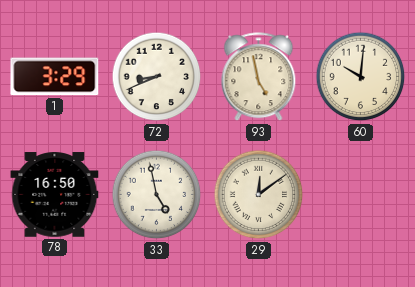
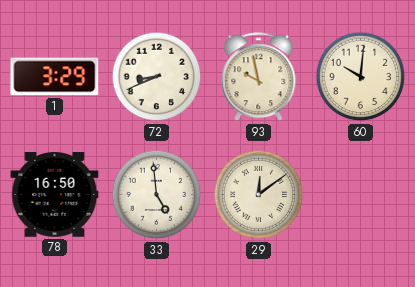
93: 4:58 -> 9:58
33: 4:58 -> 4:59
